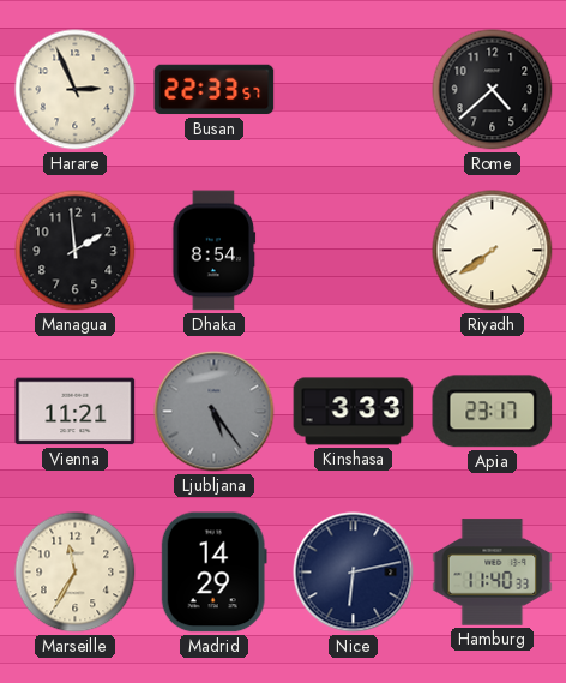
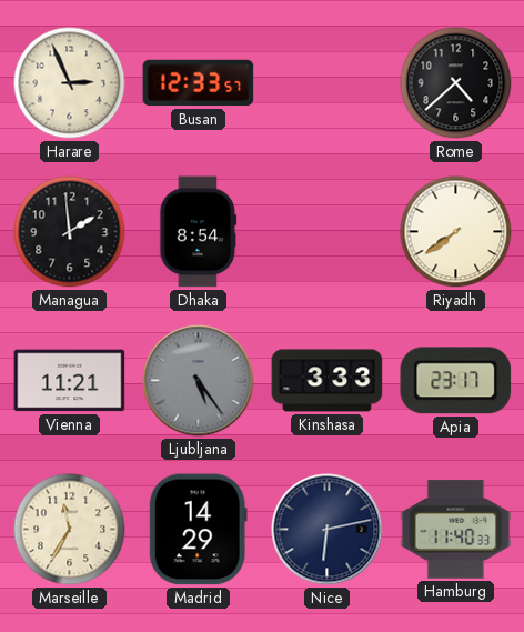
Busan: 22:33 -> 12:33
